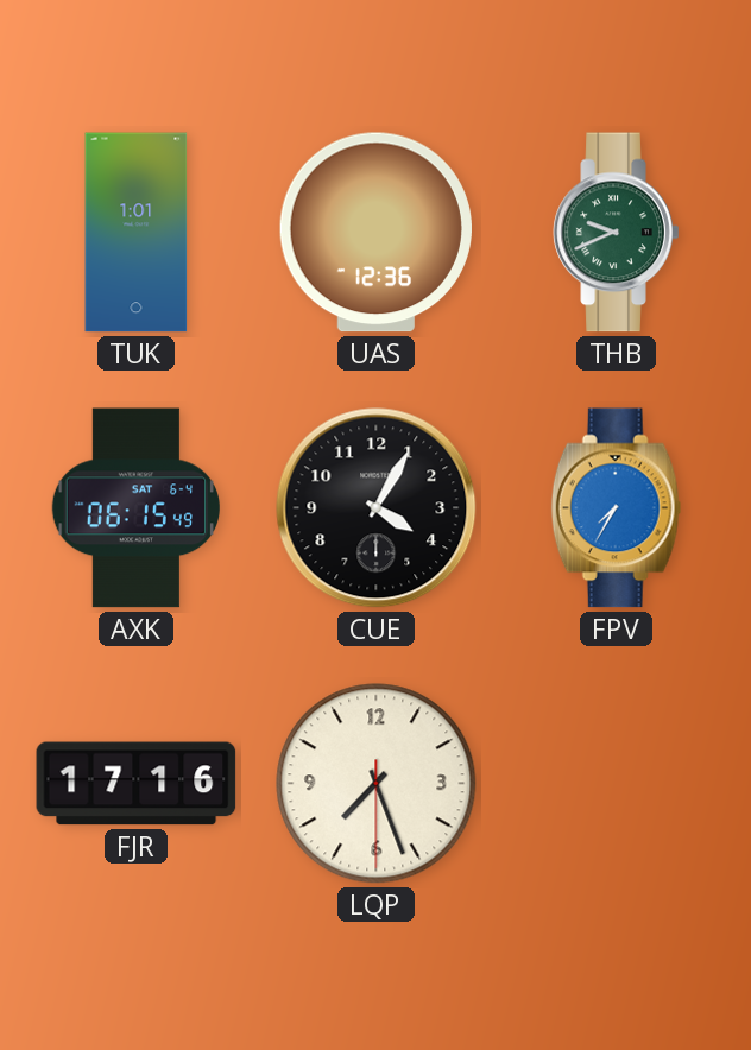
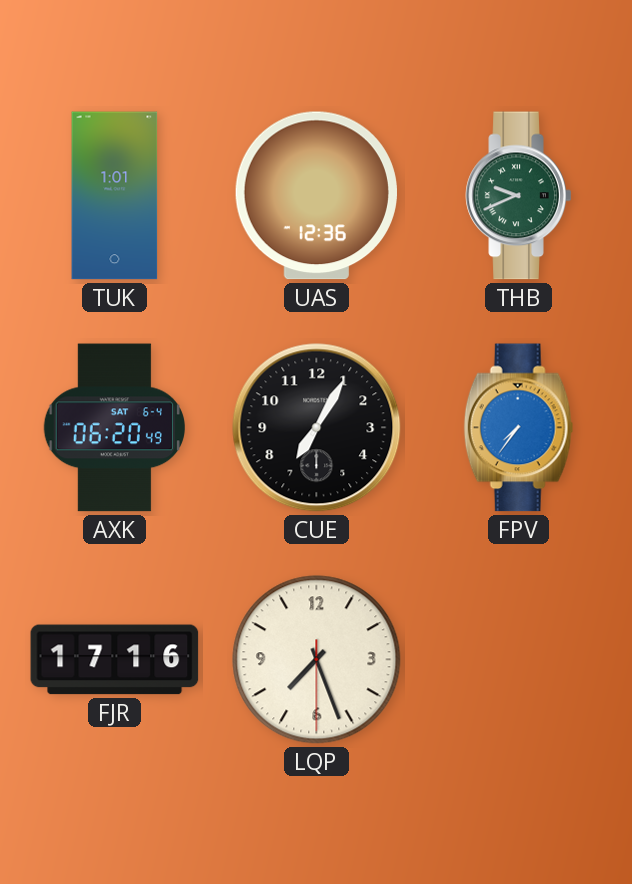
AXK: 06:15 -> 06:20
CUE: 4:05 -> 7:05
FPV: 7:35 -> 7:36
